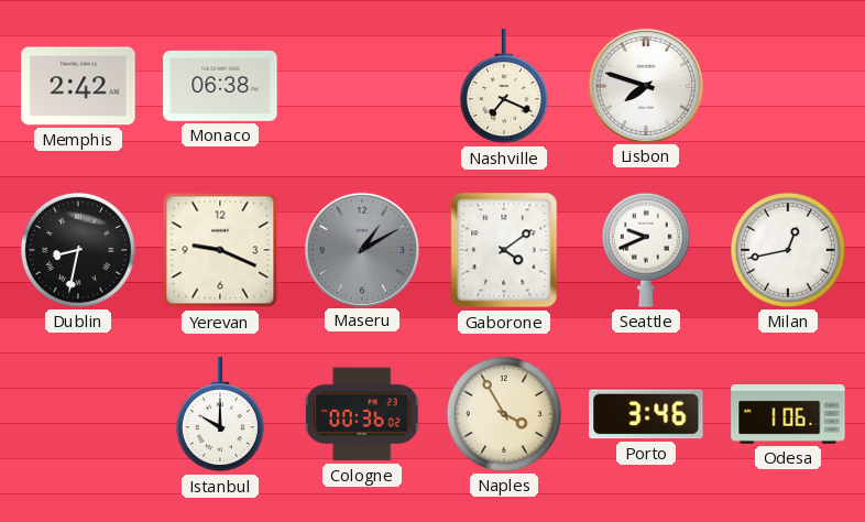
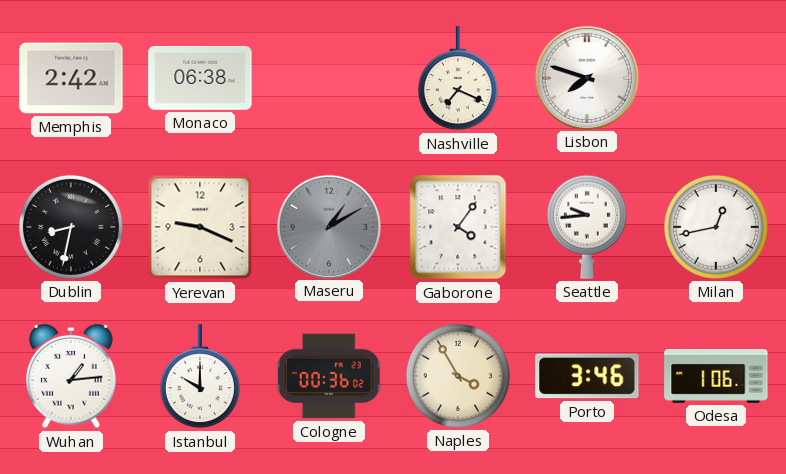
Gaborone: 4:09 -> 4:06
Seattle: 9:41 -> 9:44
Wuhan: none -> 1:14
